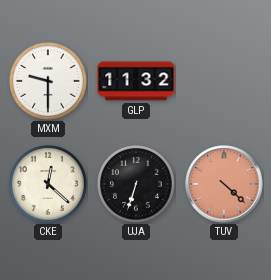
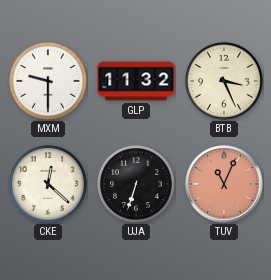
BTB: none -> 3:26
TUV: 4:22 -> 11:04
